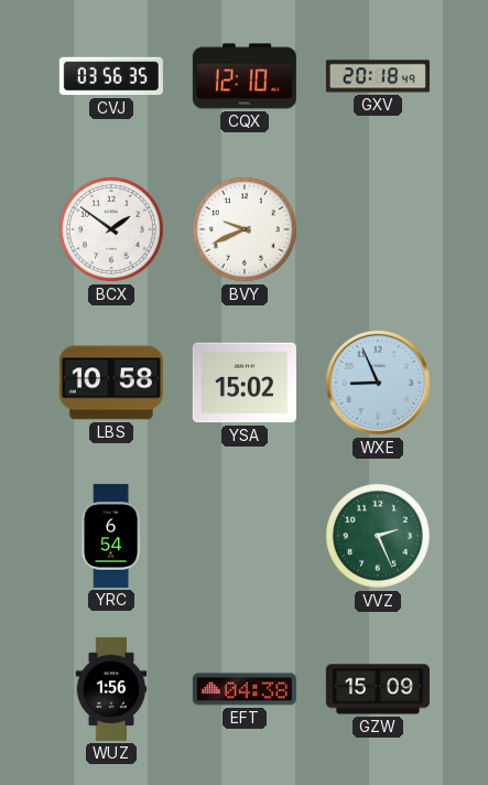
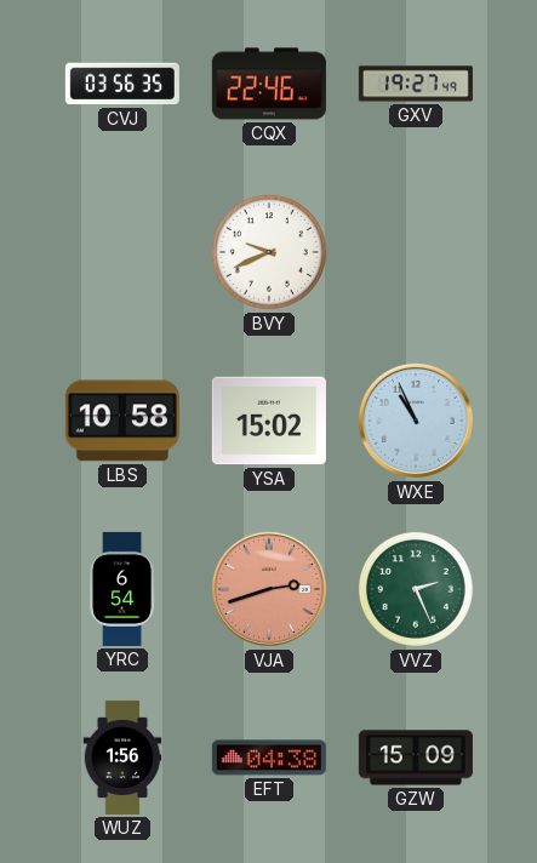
CQX: 12:10 -> 22:46
GXV: 20:18 -> 19:27
BCX: 1:51 -> none
WXE: 8:56 -> 10:56
VJA: none -> 2:42
